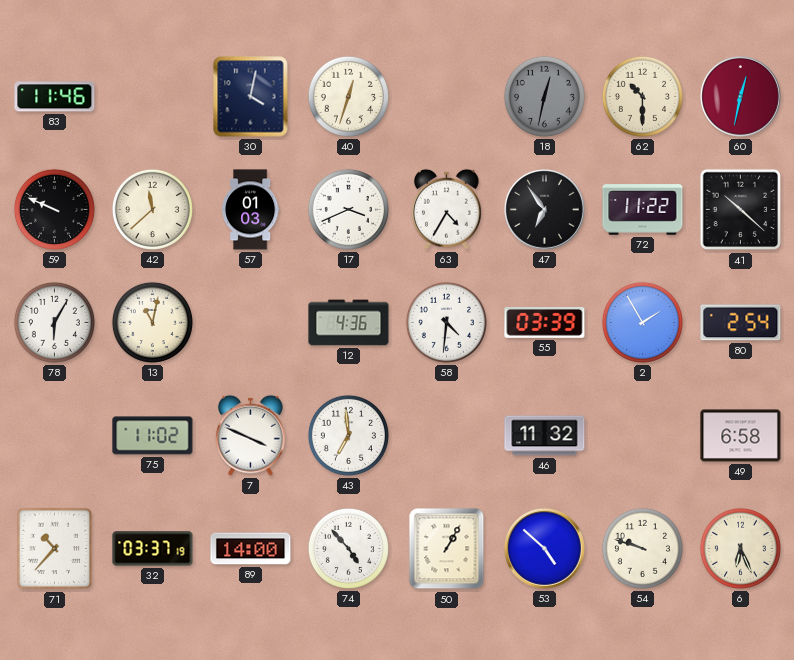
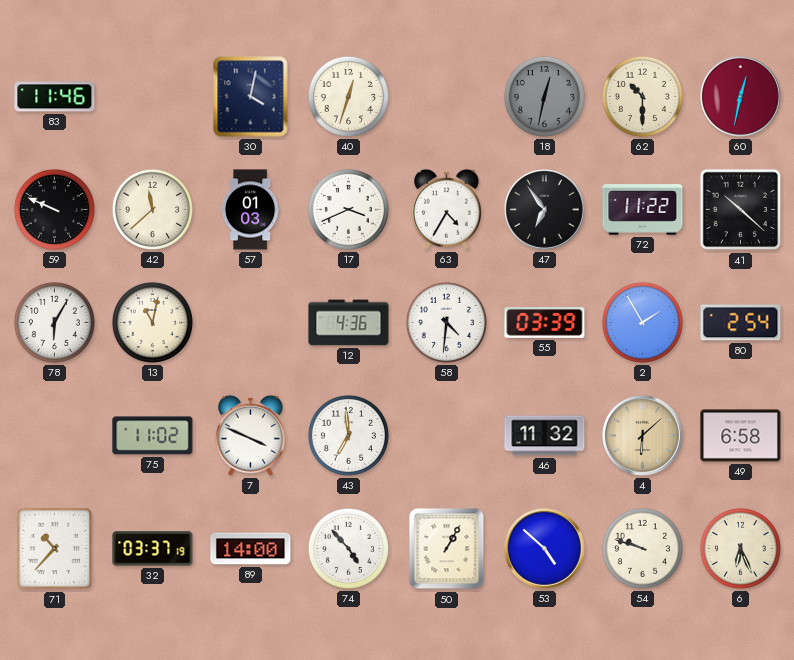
4: none -> 6:08
